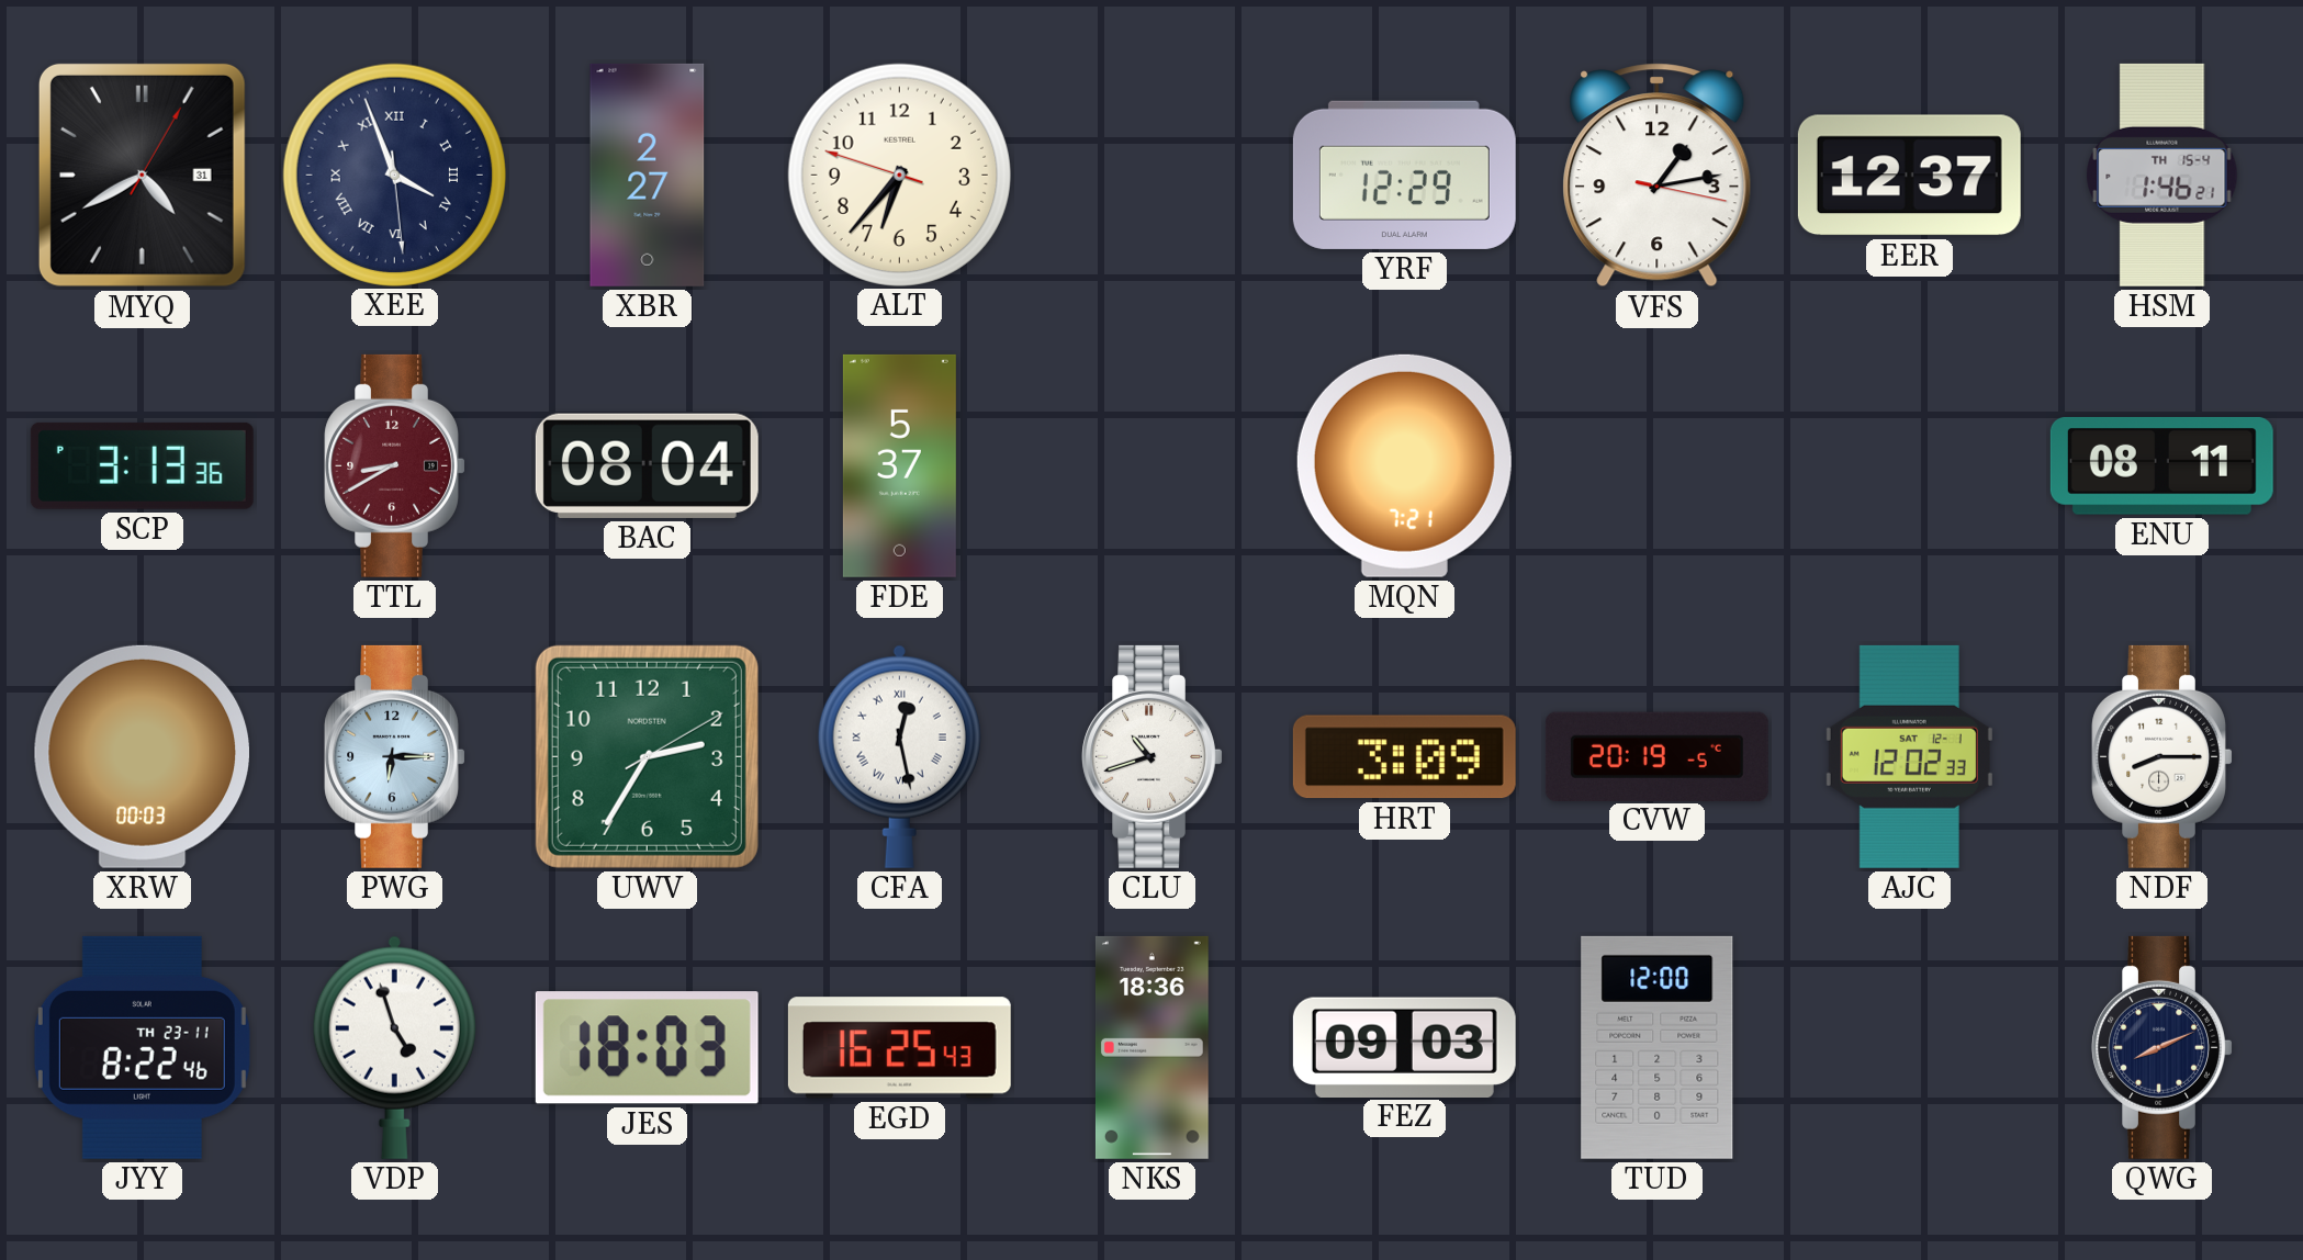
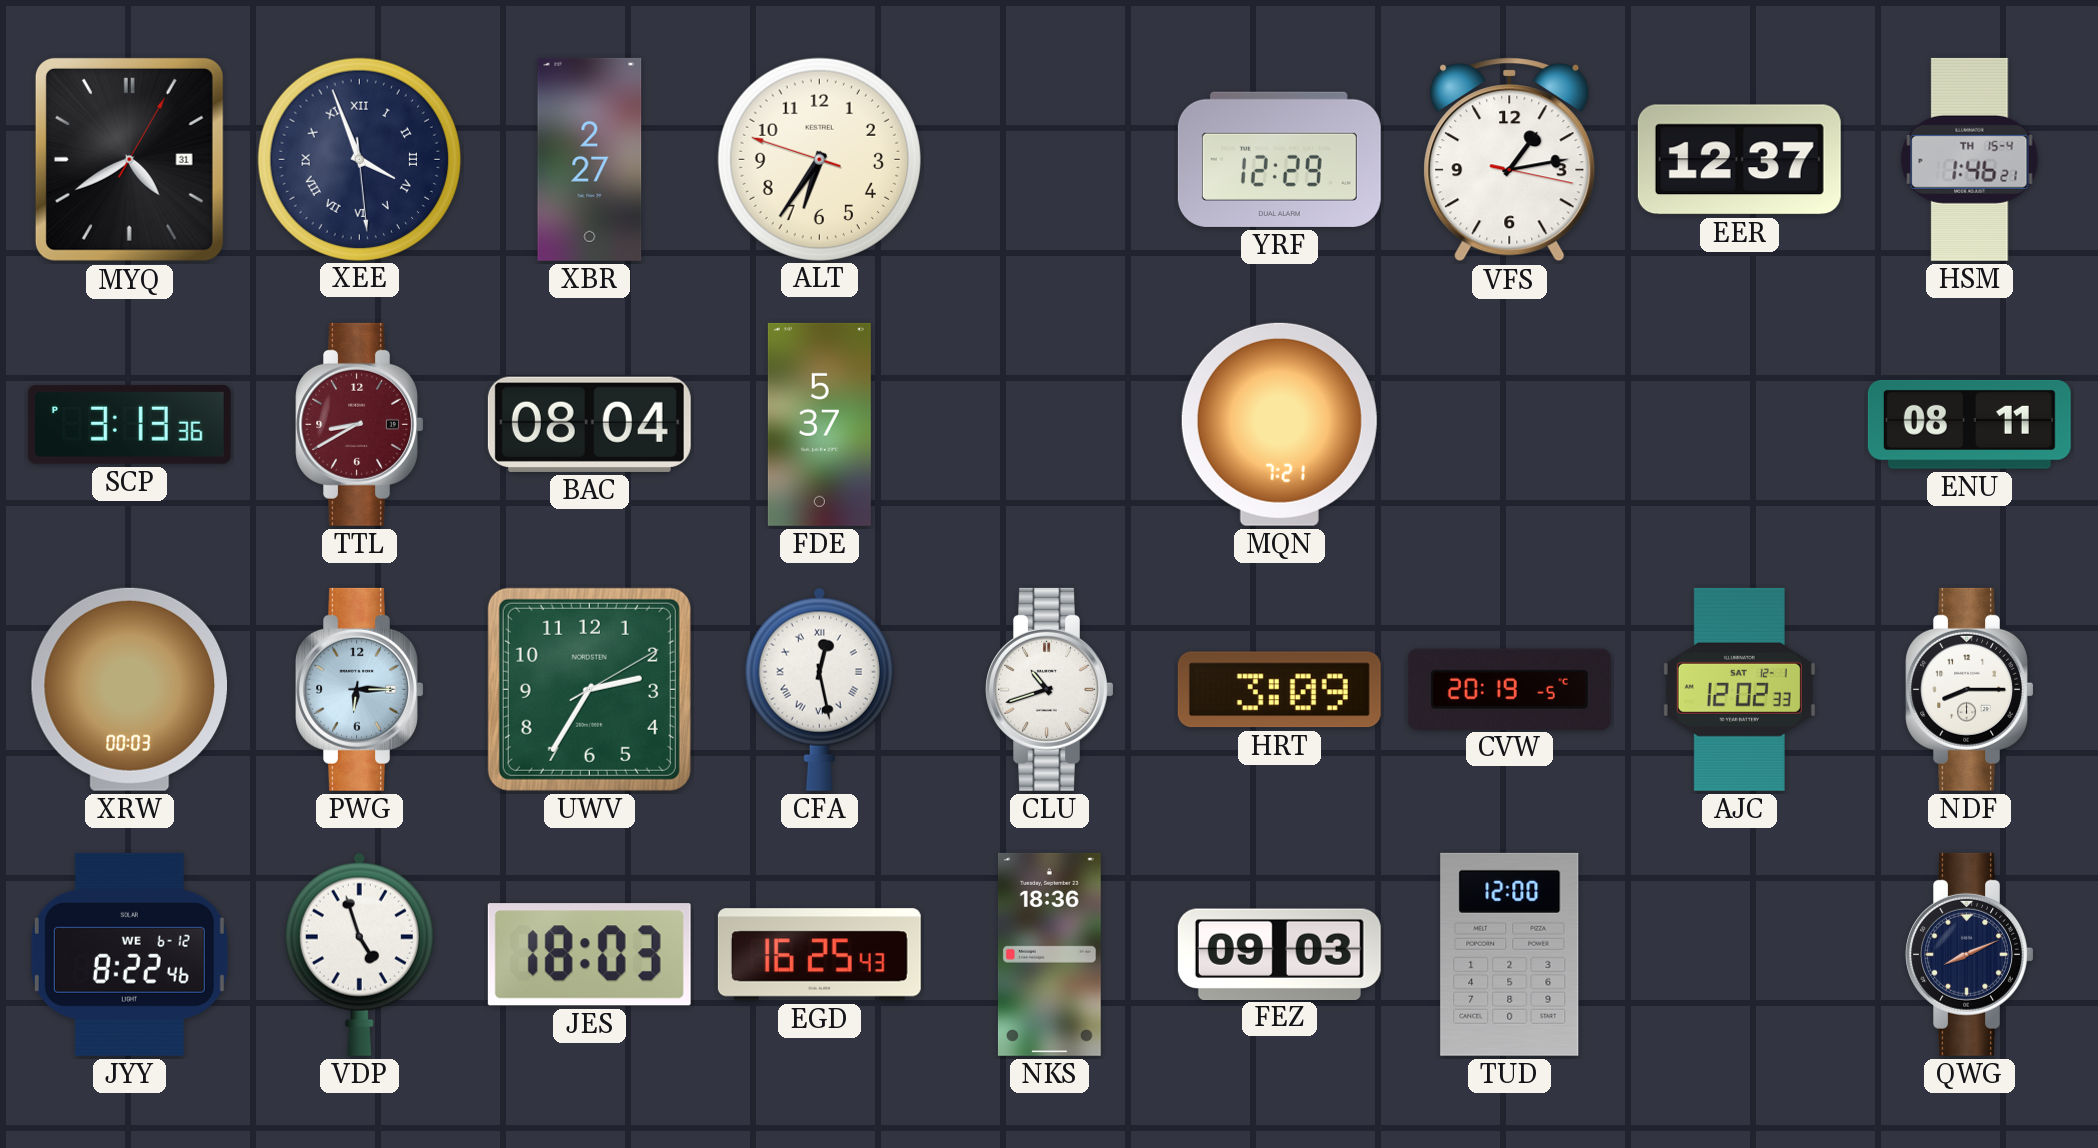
ALT: 6:36 -> 6:35
JYY date: TH 23-11 -> WE 6-12
